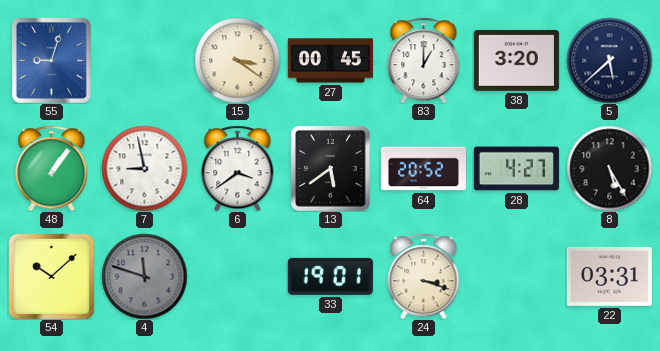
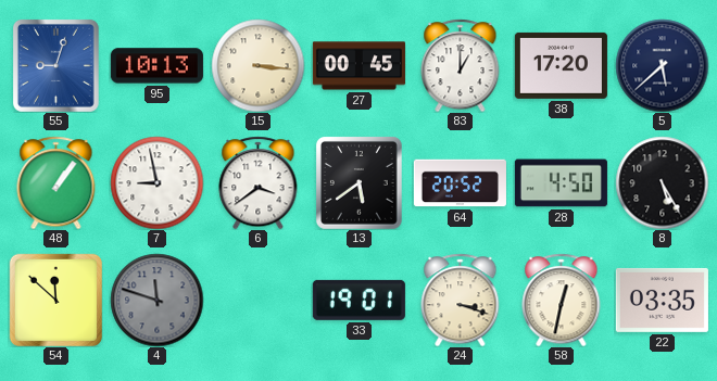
95: none -> 10:13
15: 3:21 -> 3:16
38: 3:20 -> 17:20
28: 4:27 -> 4:50
54: 10:08 -> 11:52
58: none -> 12:32
22: 03:31 -> 03:35
